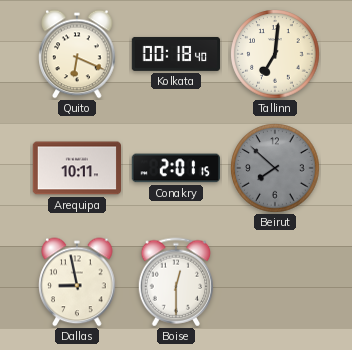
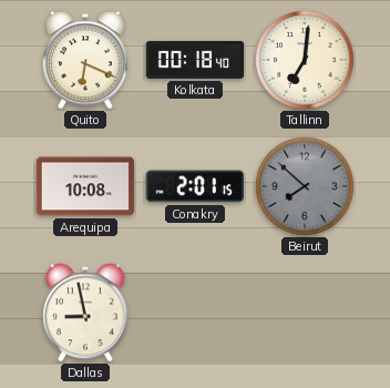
Arequipa: 10:11 -> 10:08
Boise: 12:30 -> none
